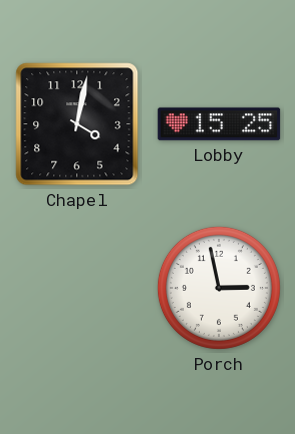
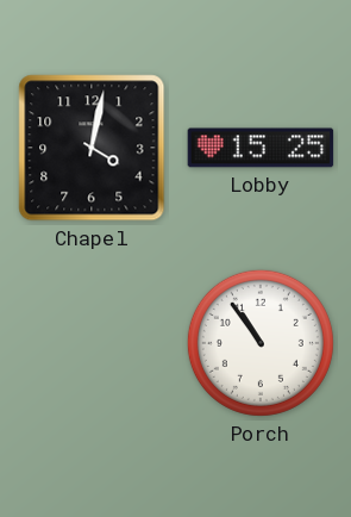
Porch: 2:58 -> 10:54
